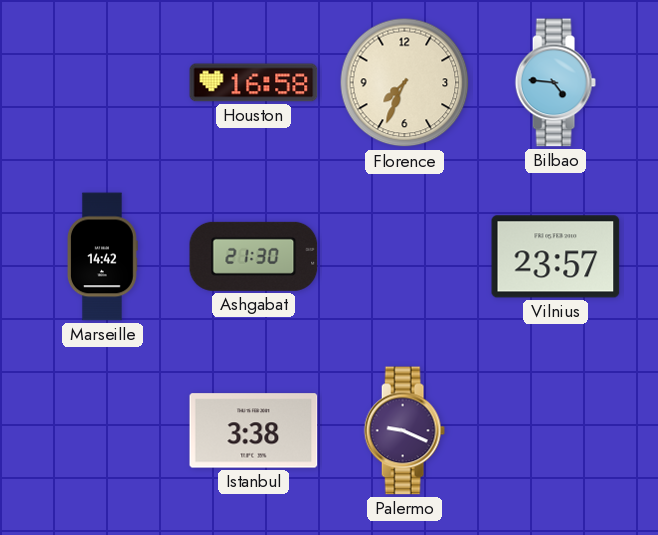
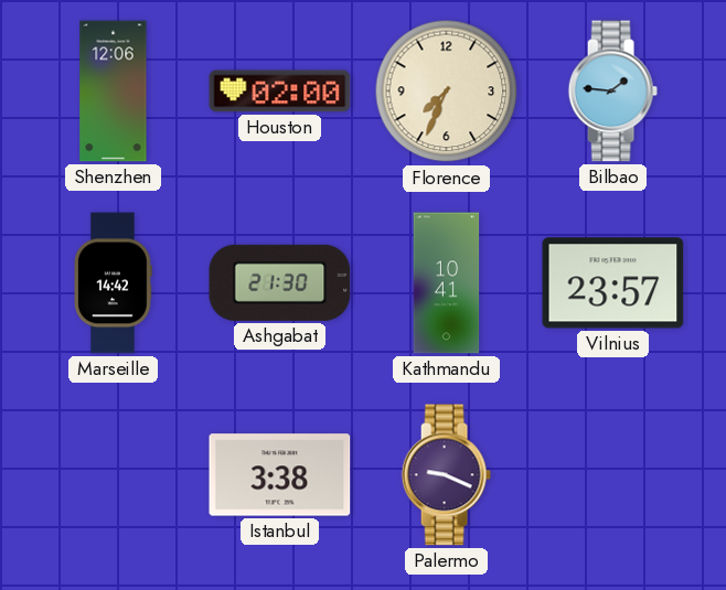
Shenzhen: none -> 12:06
Houston: 16:58 -> 02:00
Bilbao: 4:46 -> 1:46
Kathmandu: none -> 10:41
